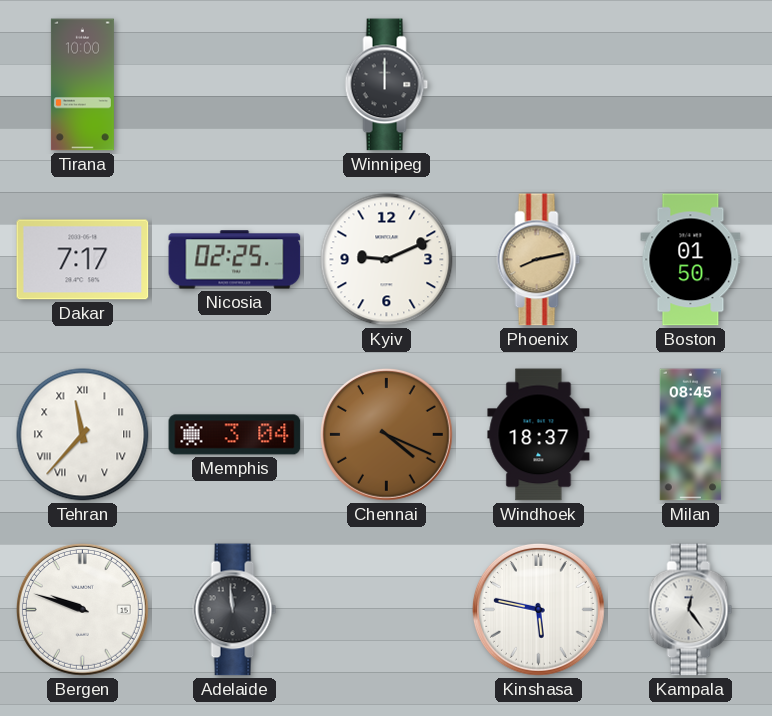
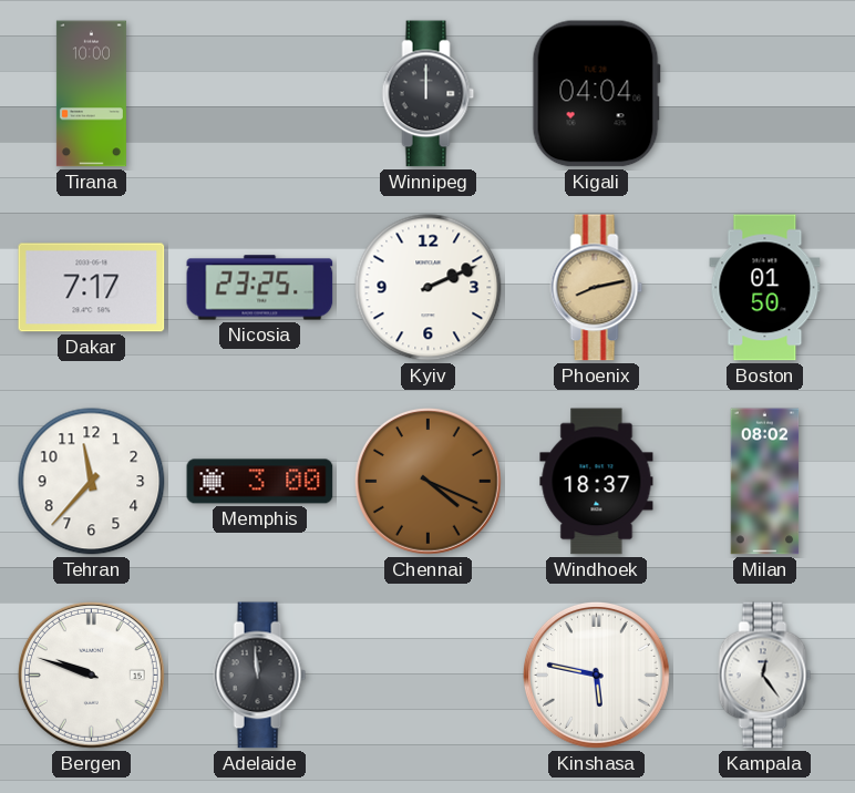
Kigali: none -> 04:04
Nicosia: 02:25 -> 23:25
Kyiv: 9:11 -> 2:11
Tehran numerals: Roman -> Arabic
Memphis: 3:04 -> 3:00
Milan: 08:45 -> 08:02
